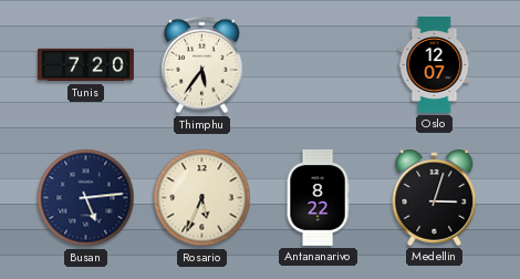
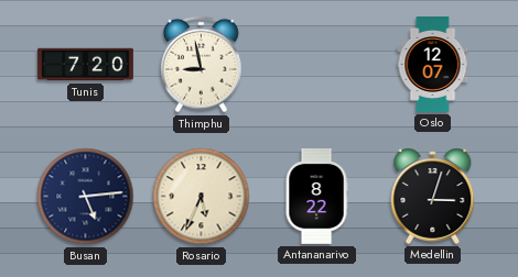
Thimphu: 5:36 -> 8:58
